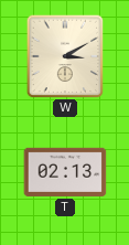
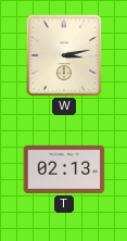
W: 3:10 -> 3:13
